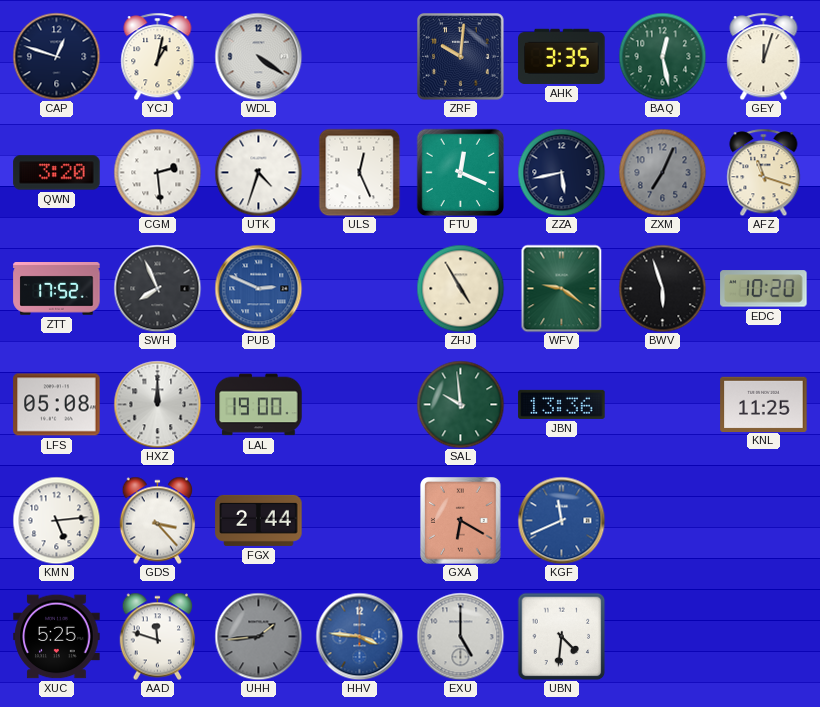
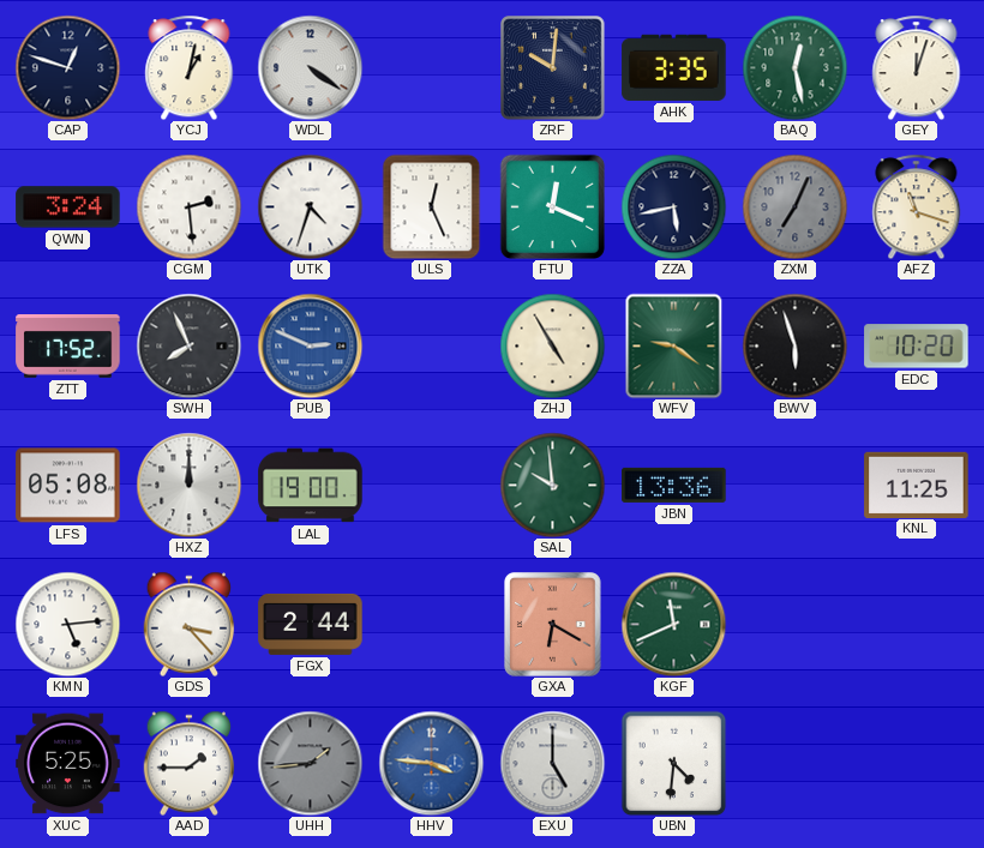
QWN: 3:20 -> 3:24
KGF dial: blue -> green
AAD: 11:48 -> 1:45
